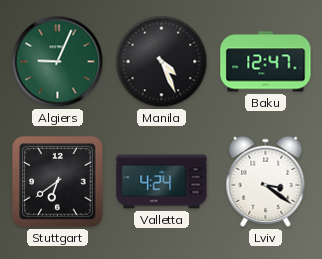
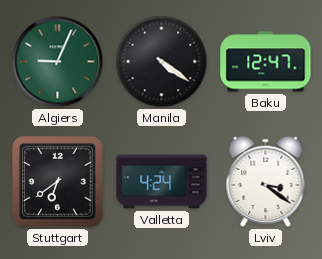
Manila: 4:26 -> 4:21
